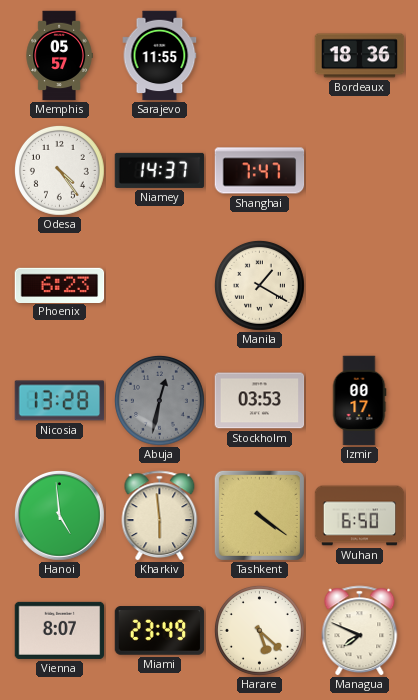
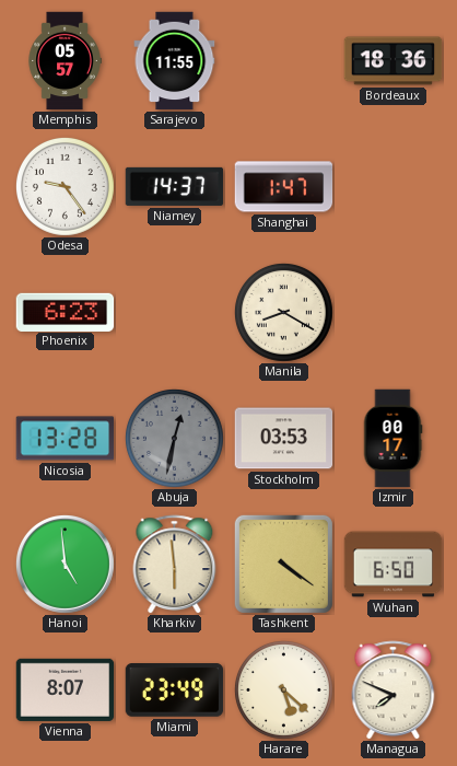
Odesa: 4:24 -> 9:24
Shanghai: 7:47 -> 1:47
Manila: 1:20 -> 8:20
